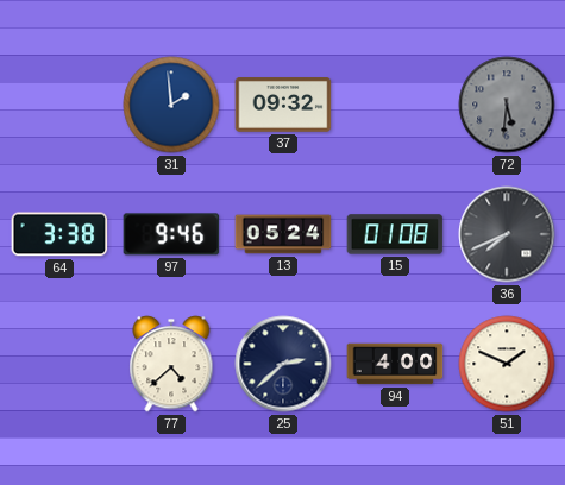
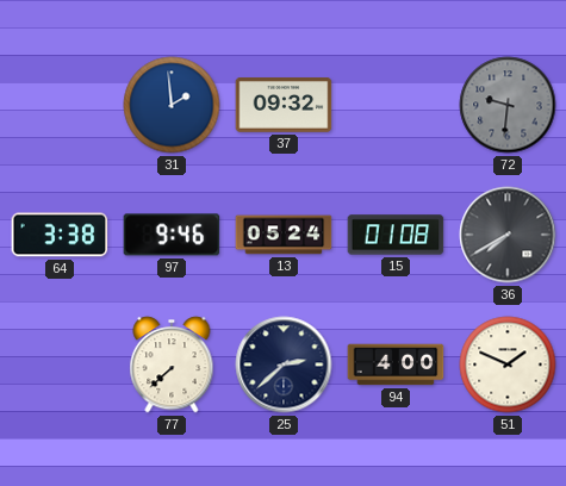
72: 5:31 -> 9:31
36: 7:41 -> 7:40
77: 4:38 -> 7:38
